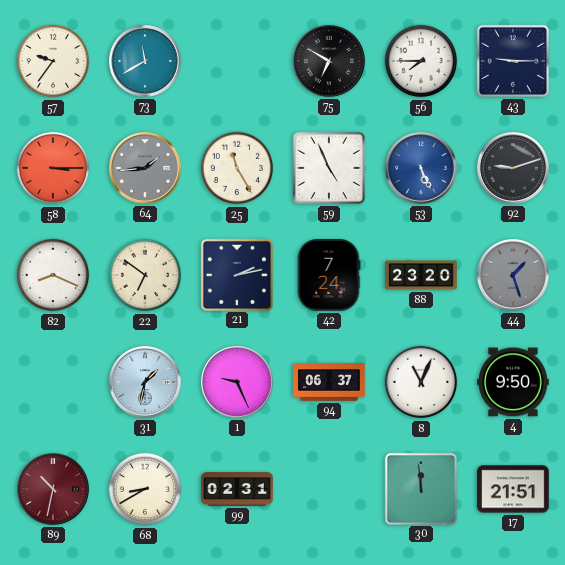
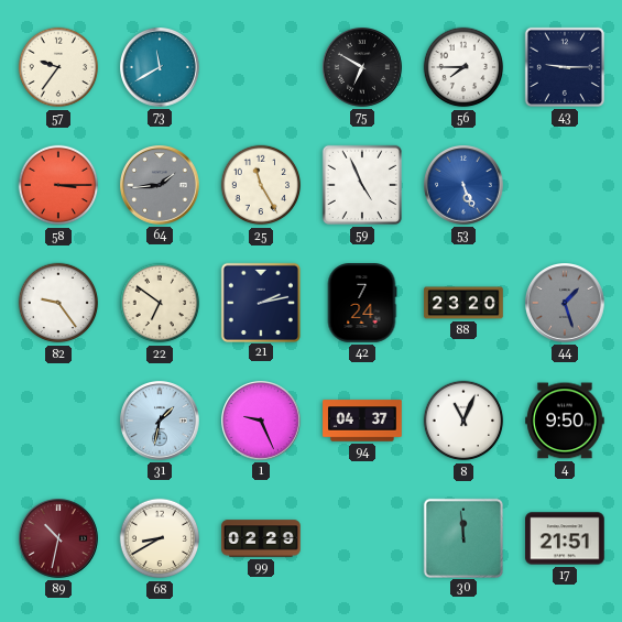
92: 9:12 -> none
82: 8:19 -> 9:24
94: 06:37 -> 04:37
99: 02:31 -> 02:29
